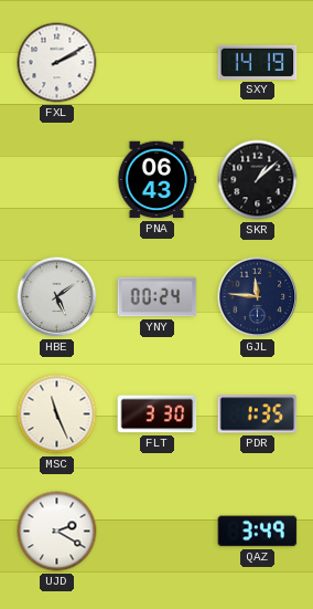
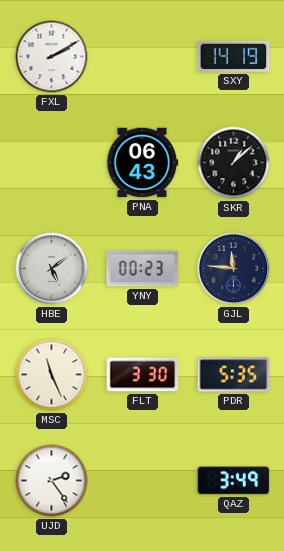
YNY: 00:24 -> 00:23
PDR: 1:35 -> 5:35
UJD: 2:20 -> 2:24
